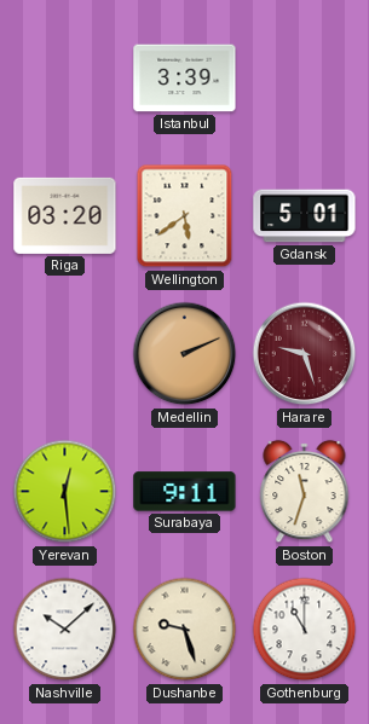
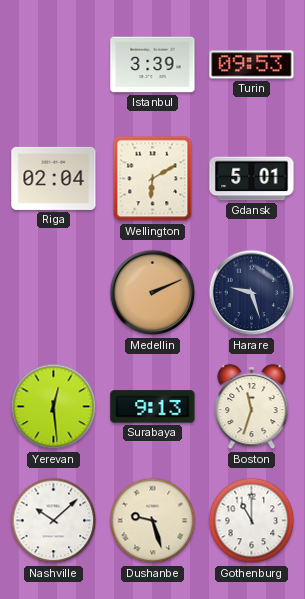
Turin: none -> 09:53
Riga: 03:20 -> 02:04
Wellington: 5:39 -> 6:10
Harare dial: burgundy -> navy
Surabaya: 9:11 -> 9:13
